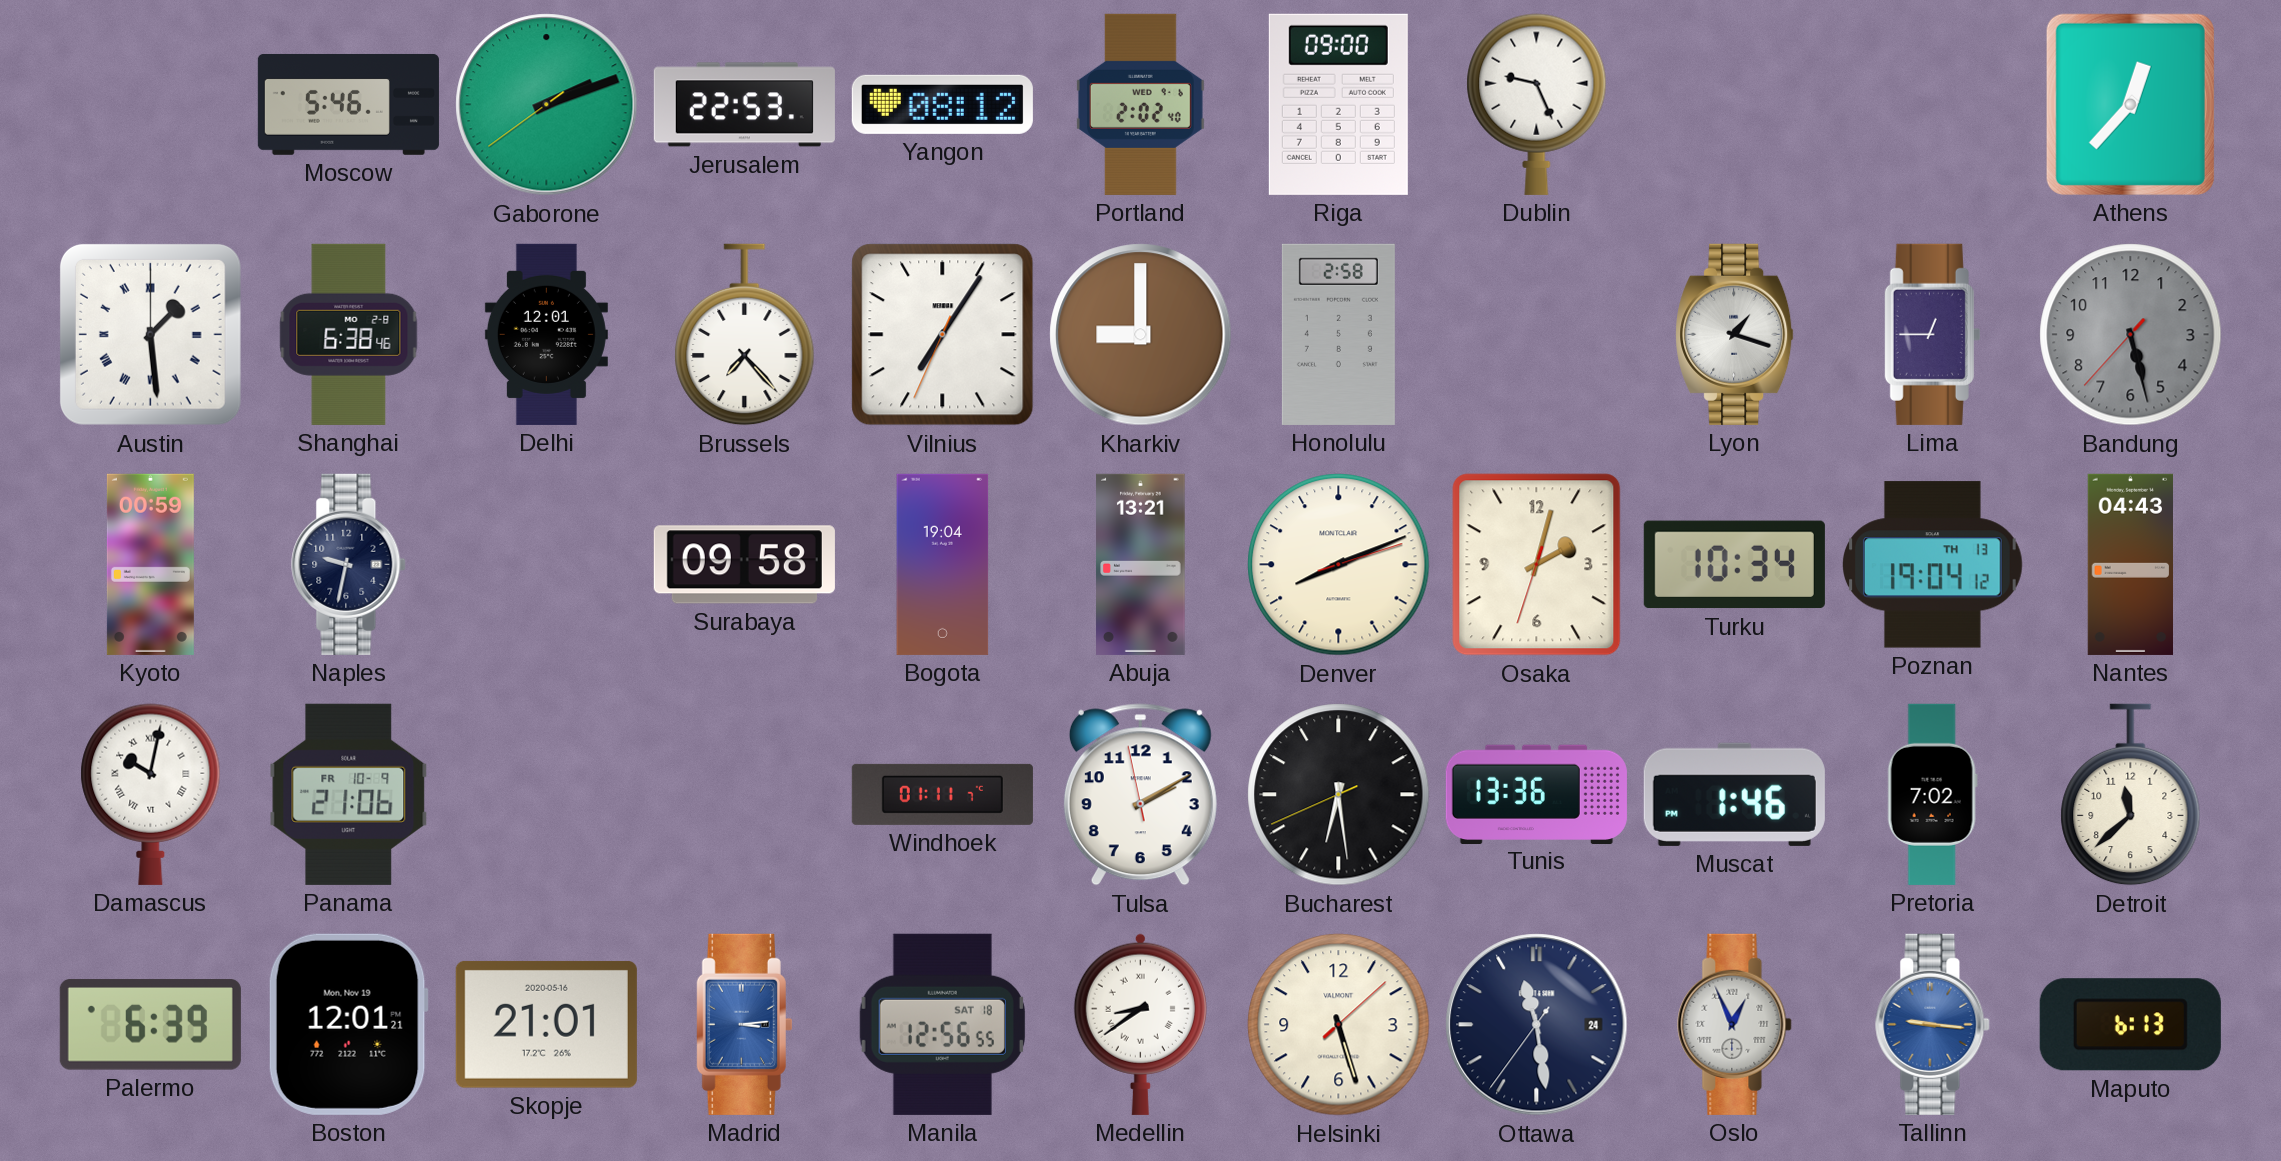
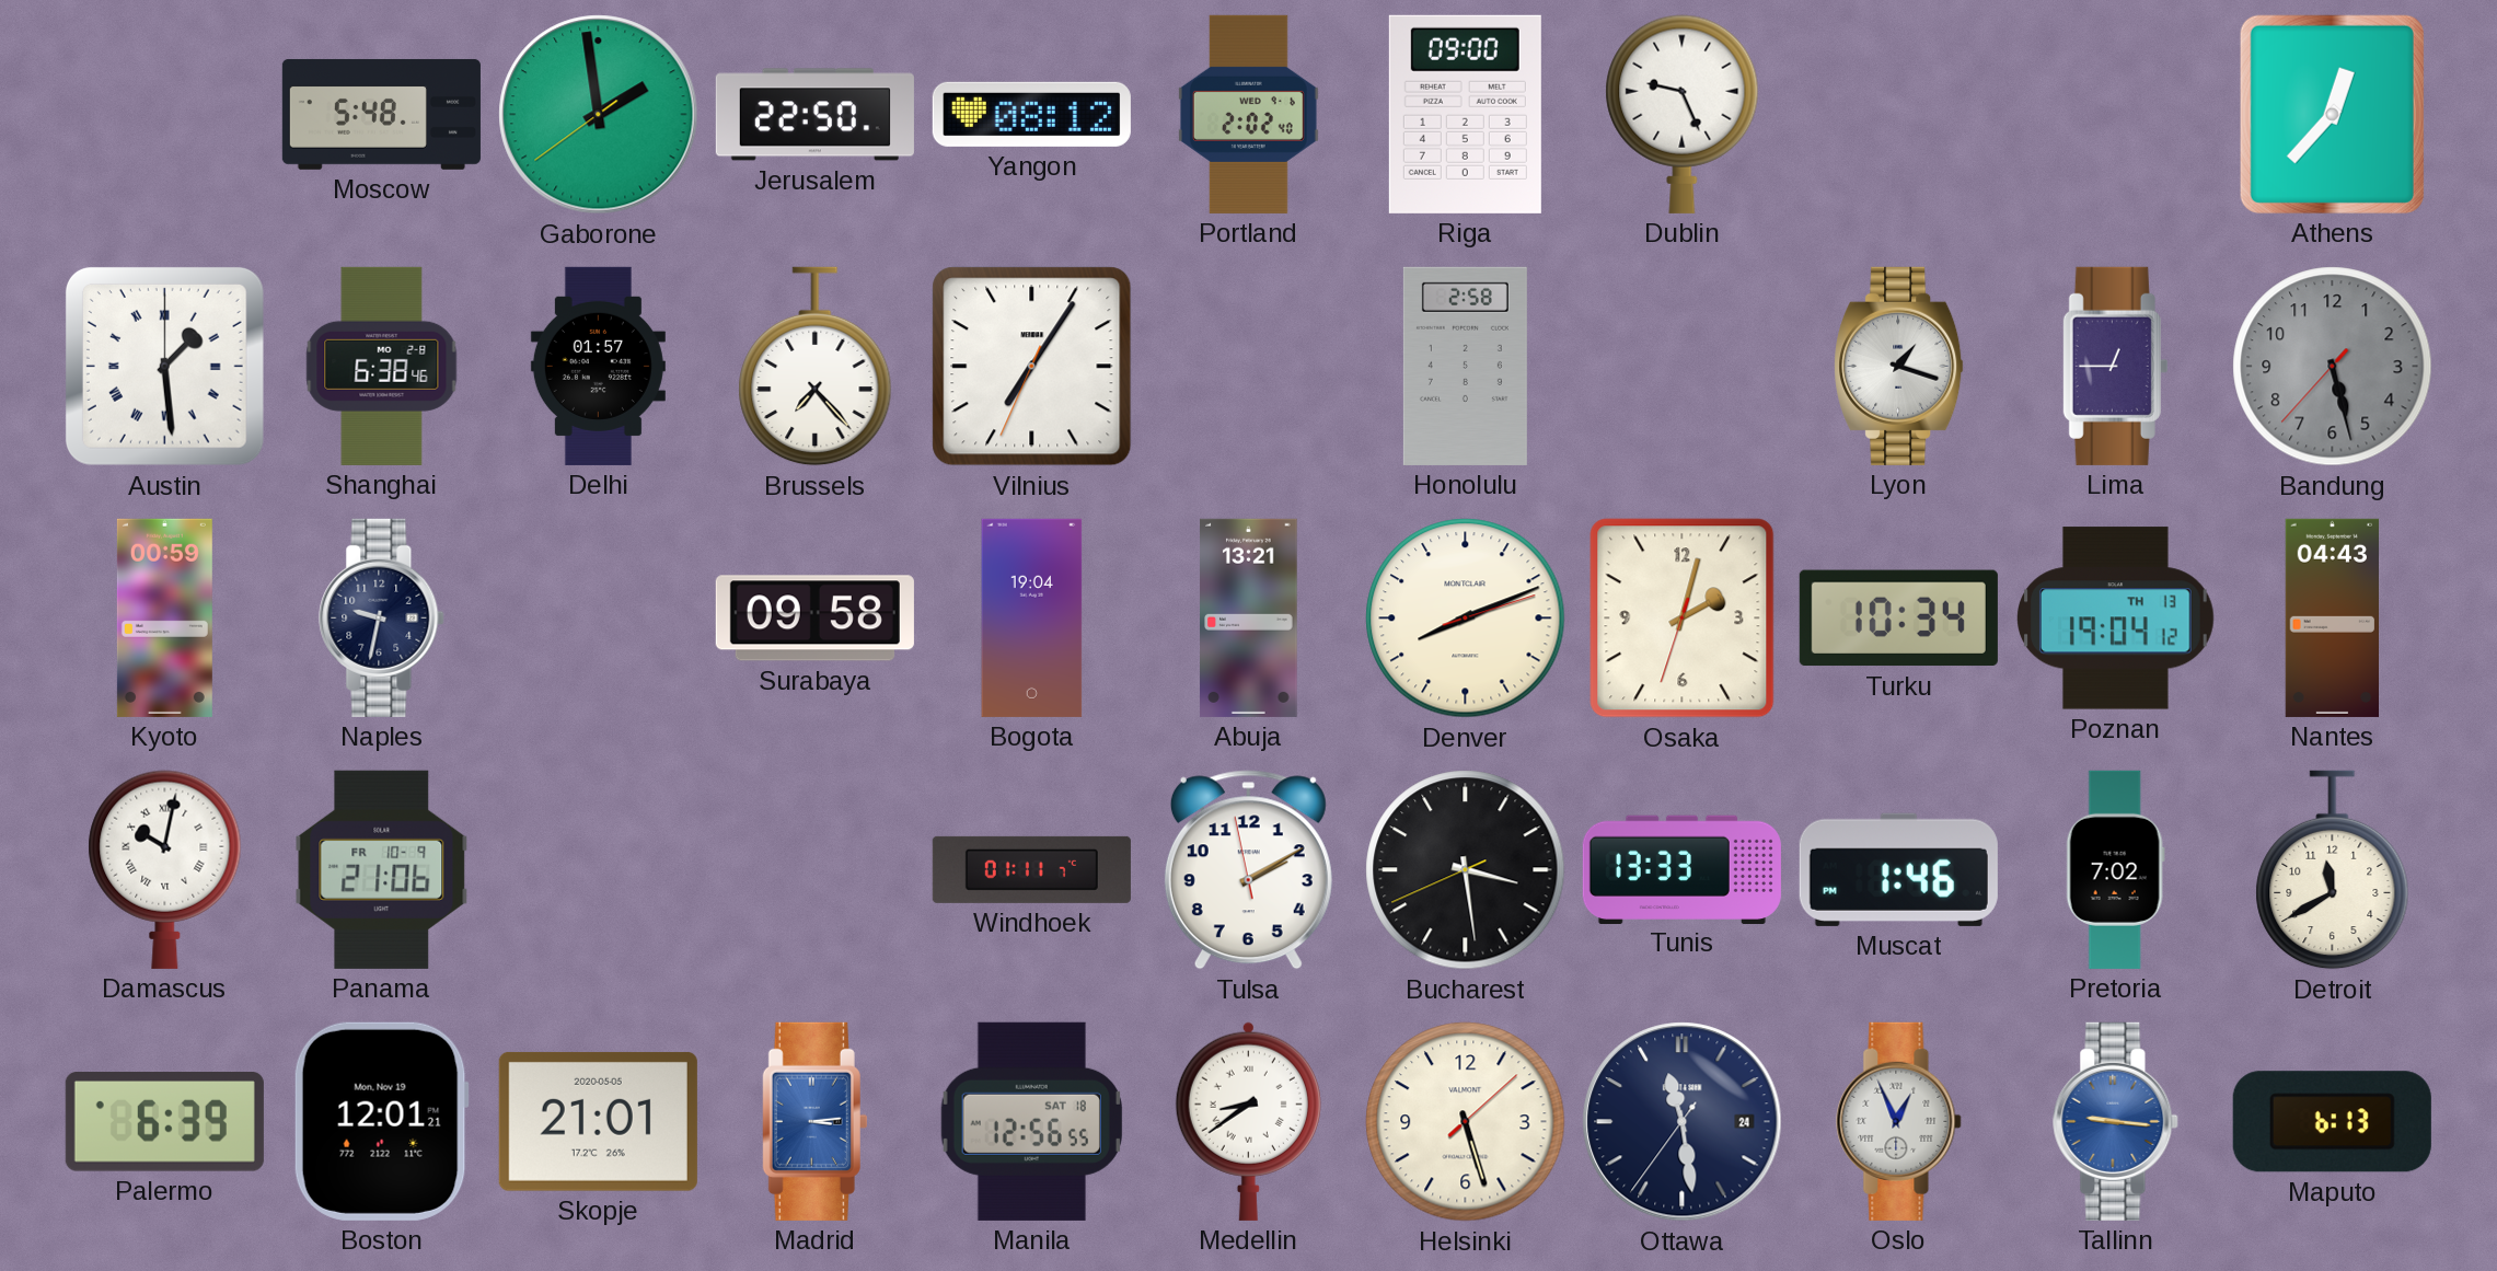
Moscow: 5:46 -> 5:48
Gaborone: 2:11 -> 1:58
Jerusalem: 22:53 -> 22:50
Delhi: 12:01 -> 01:57
Kharkiv: 9:00 -> none
Bucharest: 6:28 -> 3:28
Tunis: 13:36 -> 13:33
Detroit: 11:38 -> 11:40
Skopje date: 2020-05-16 -> 2020-05-05
